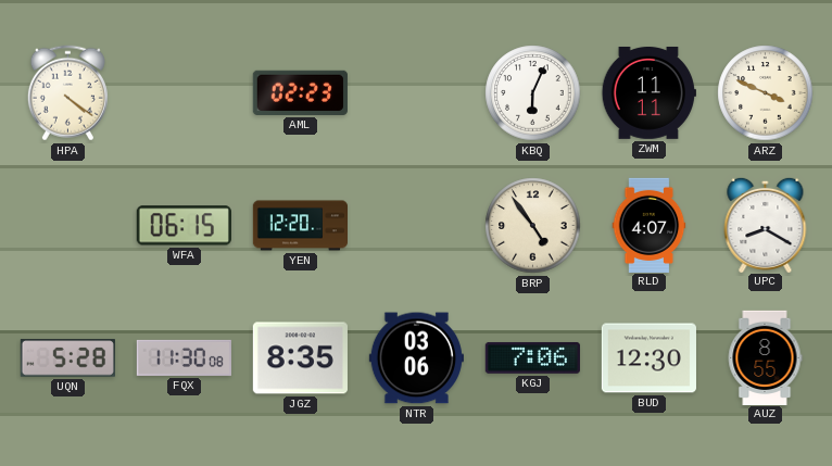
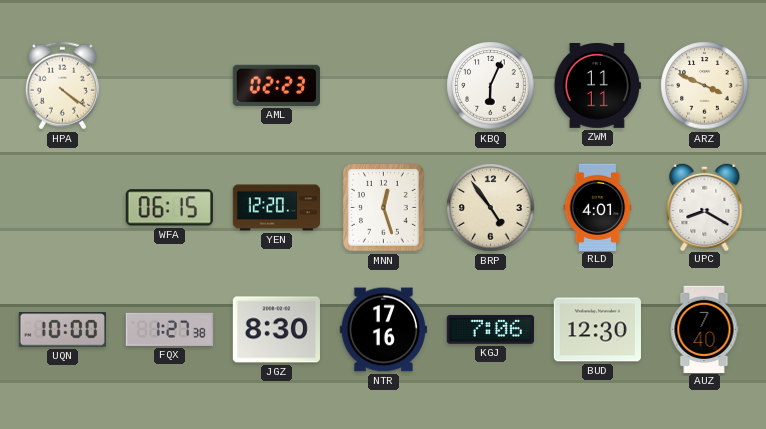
MNN: none -> 12:27
RLD: 4:07 -> 4:01
UQN: 5:28 -> 10:00
FQX: 11:30 -> 1:27
JGZ: 8:35 -> 8:30
NTR: 03:06 -> 17:16
AUZ: 8:55 -> 7:40
